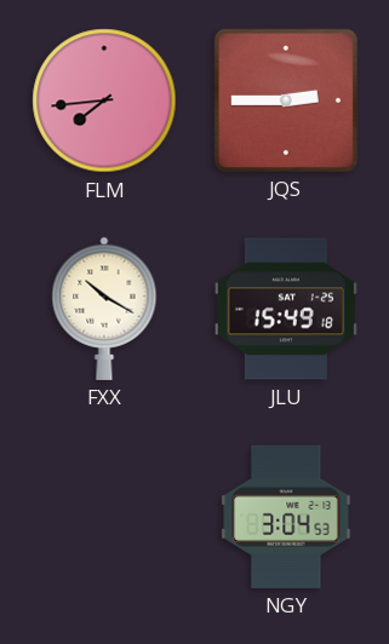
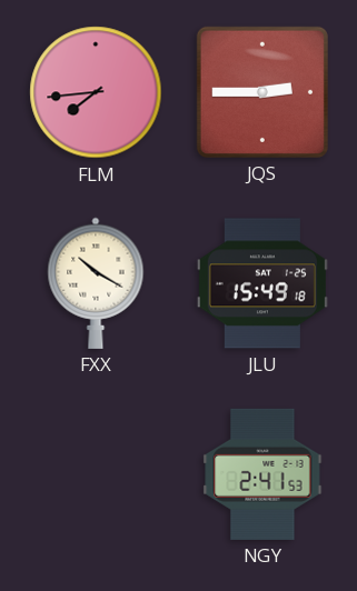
NGY: 3:04 -> 2:41
